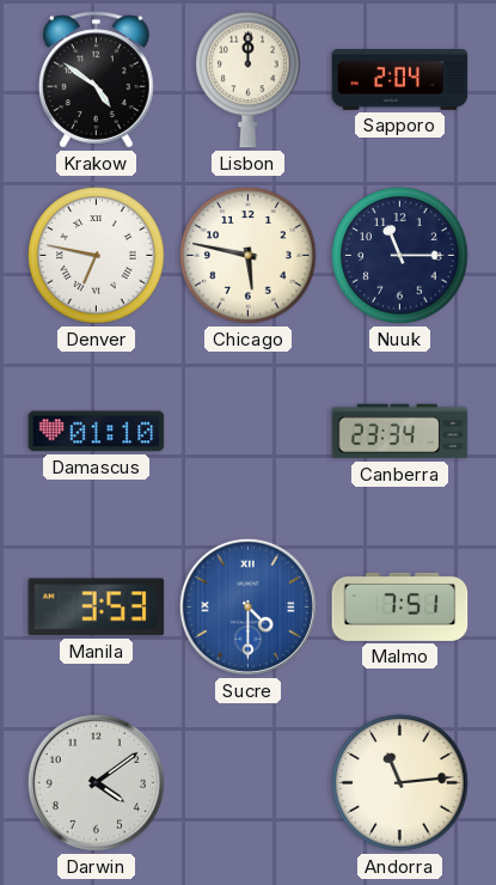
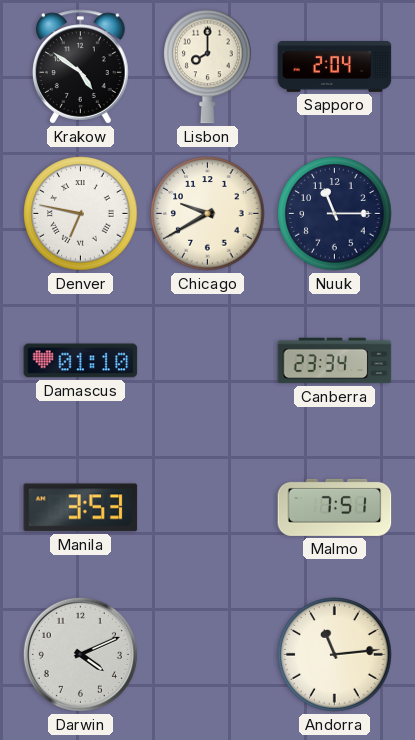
Lisbon: 12:00 -> 8:00
Chicago: 5:47 -> 9:40
Sucre: 4:30 -> none
Darwin: 4:09 -> 4:11
